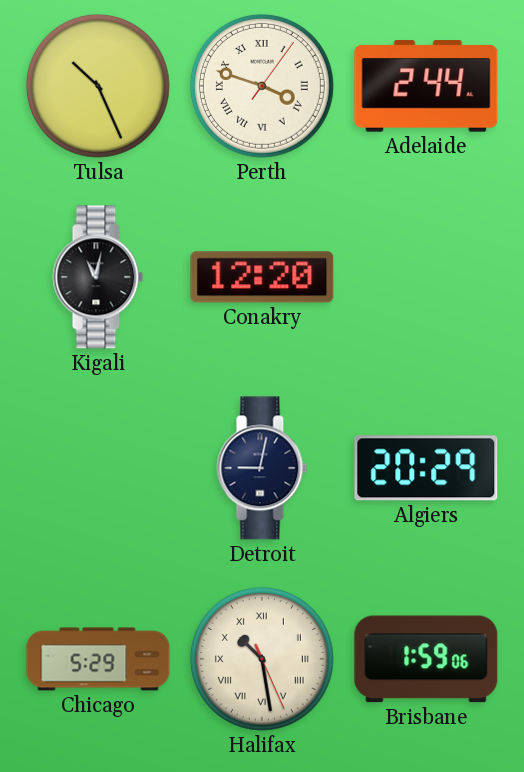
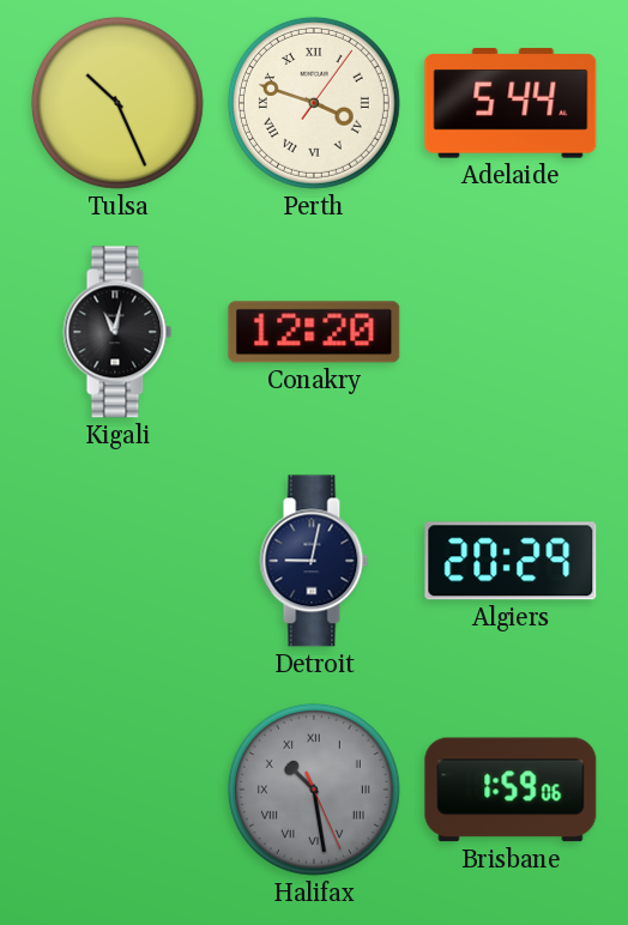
Adelaide: 2:44 -> 5:44
Chicago: 5:29 -> none
Halifax dial: cream -> grey
